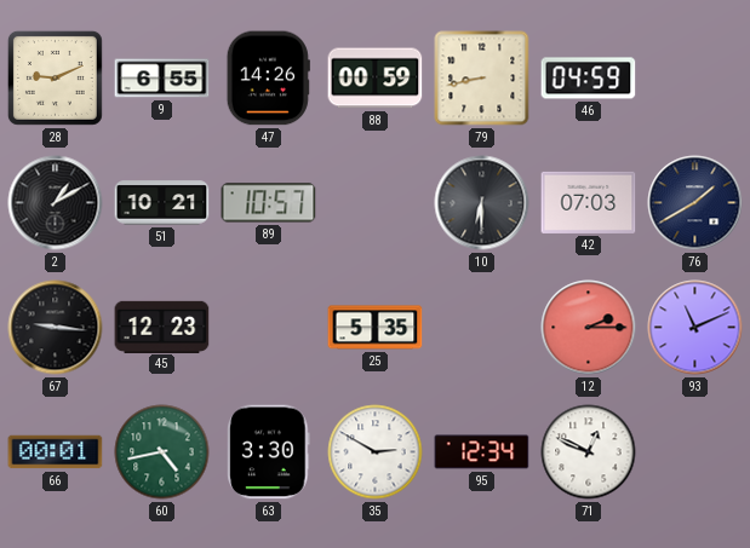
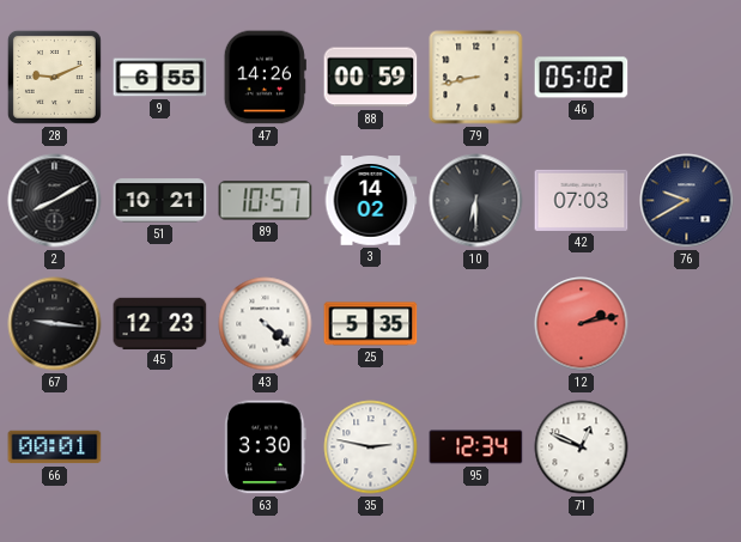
46: 04:59 -> 05:02
2: 1:10 -> 8:10
3: none -> 14:02
76: 1:40 -> 9:40
43: none -> 4:22
12: 2:15 -> 2:13
93: 11:11 -> none
60: 4:43 -> none
35: 2:50 -> 2:47
